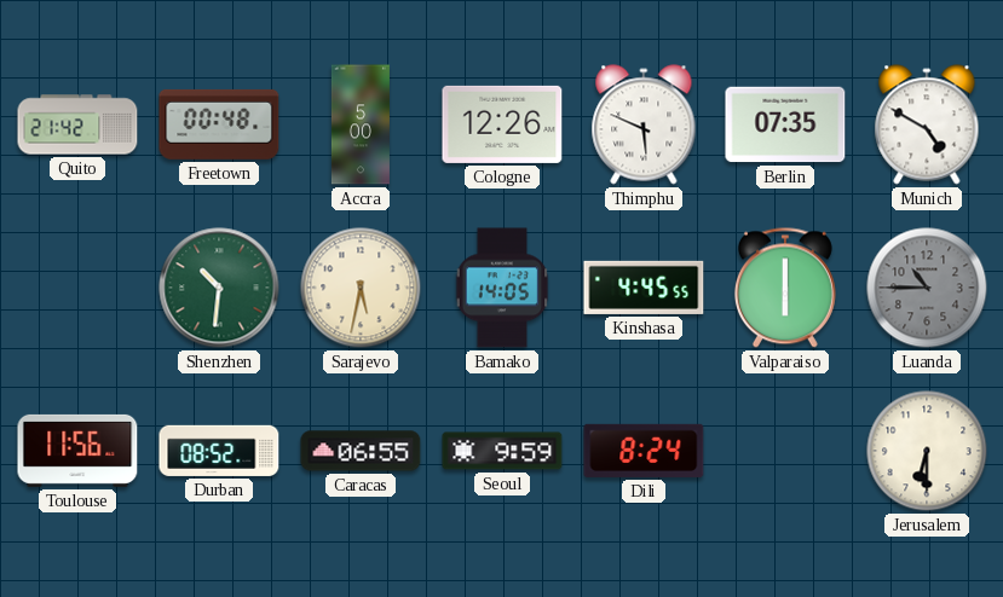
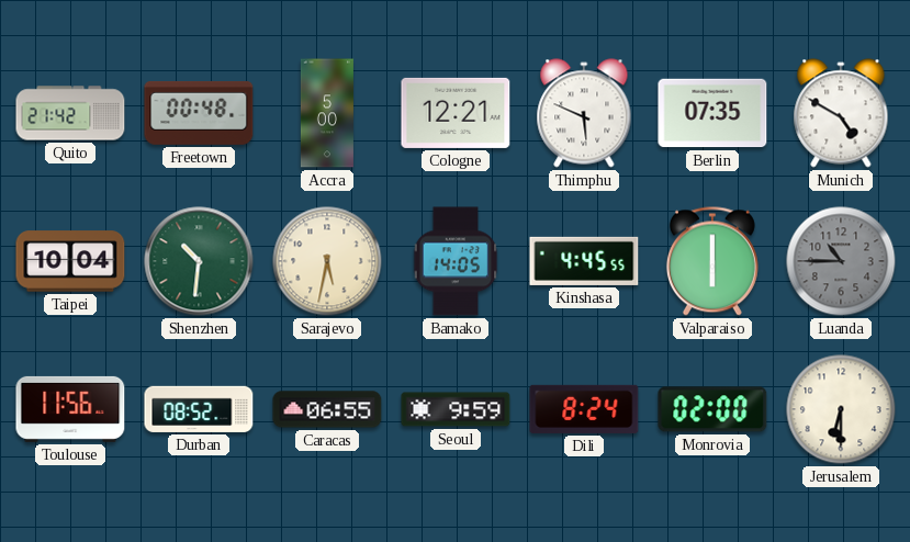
Cologne: 12:26 -> 12:21
Taipei: none -> 10:04
Monrovia: none -> 02:00
